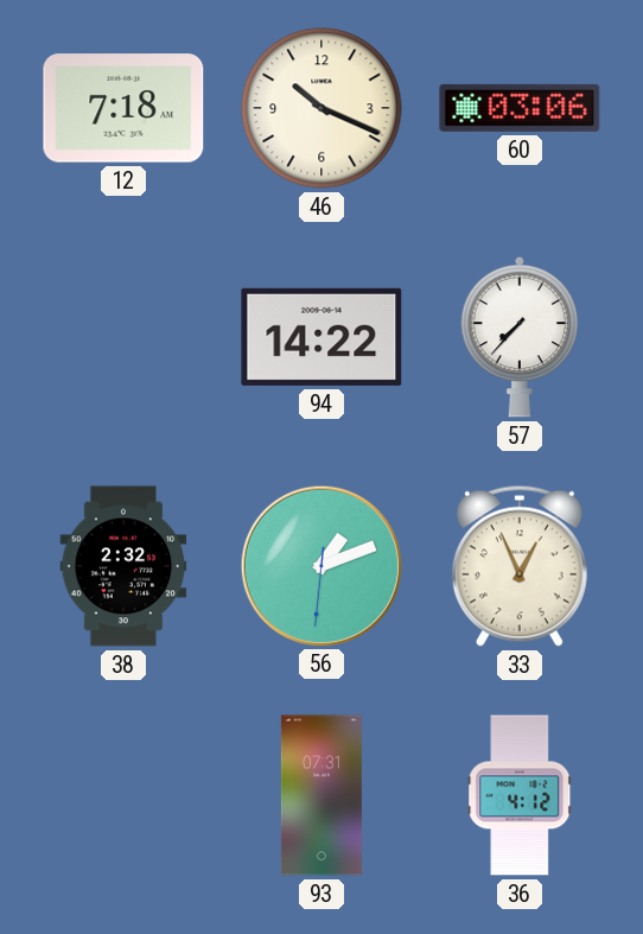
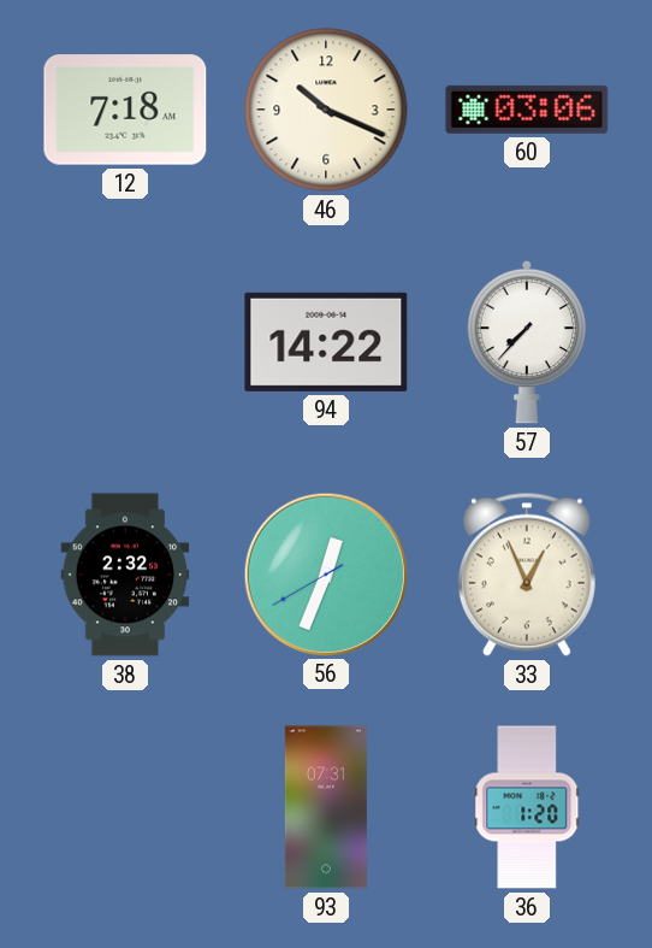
56: 1:11 -> 12:33
36: 4:12 -> 1:20
